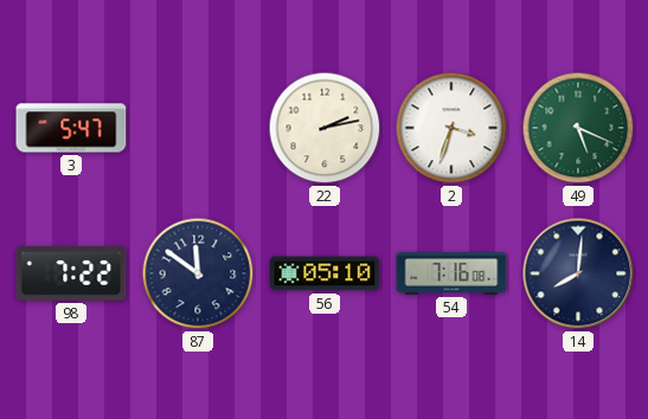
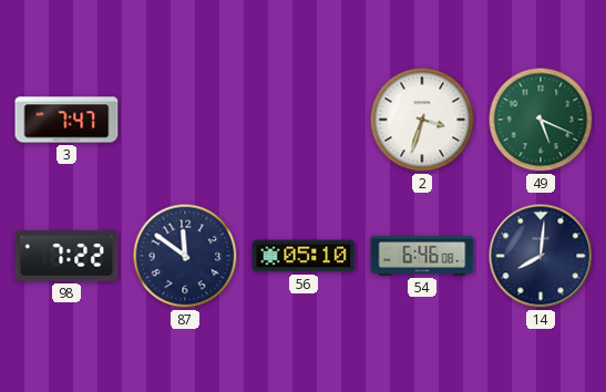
3: 5:47 -> 7:47
22: 2:13 -> none
54: 7:16 -> 6:46
